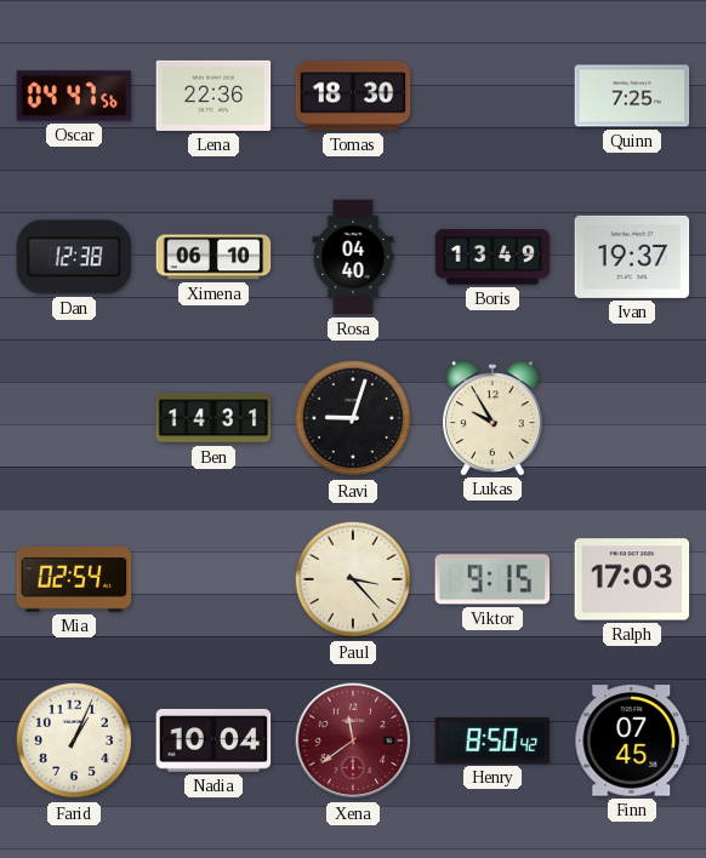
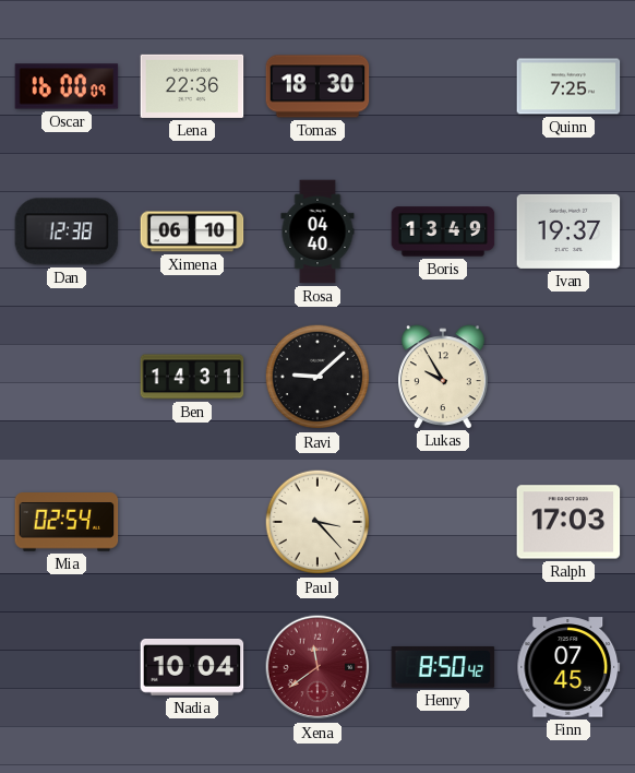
Oscar: 04:47 -> 16:00
Ravi: 9:03 -> 9:08
Viktor: 9:15 -> none
Farid: 1:04 -> none
